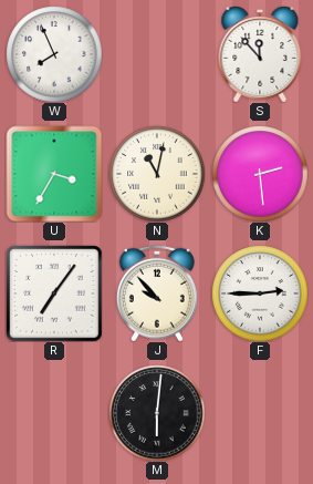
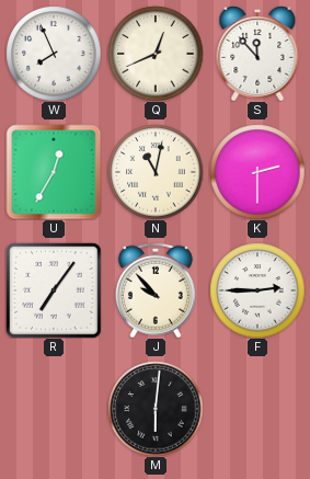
Q: none -> 12:41
U: 3:35 -> 12:35
K: 2:29 -> 2:30
